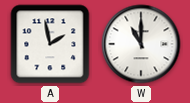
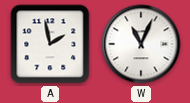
W: 11:00 -> 11:04
